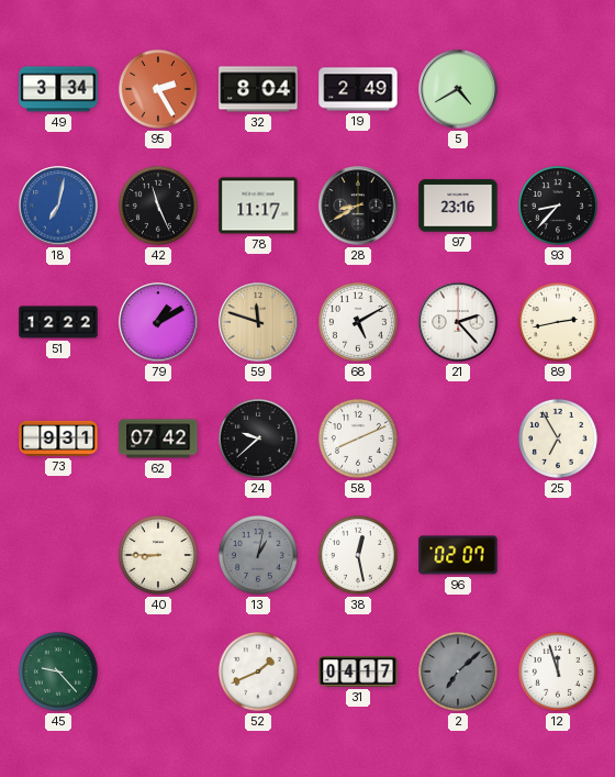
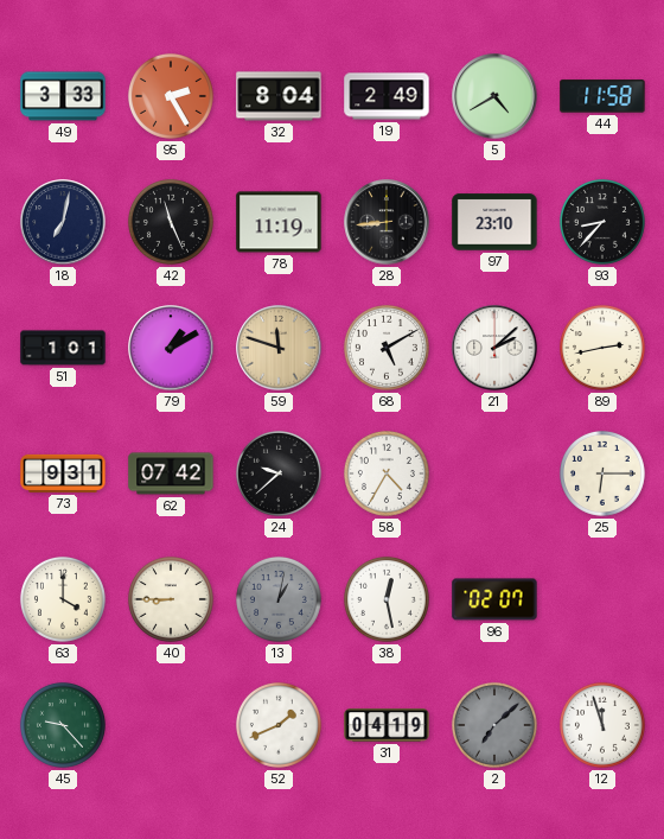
49: 3:34 -> 3:33
44: none -> 11:58
18 dial: blue -> navy
78: 11:17 -> 11:19
28: 8:40 -> 8:44
97: 23:16 -> 23:10
51: 12:22 -> 1:01
21: 2:23 -> 2:08
58: 8:11 -> 4:35
25: 6:55 -> 6:15
63: none -> 4:00
31: 04:17 -> 04:19
